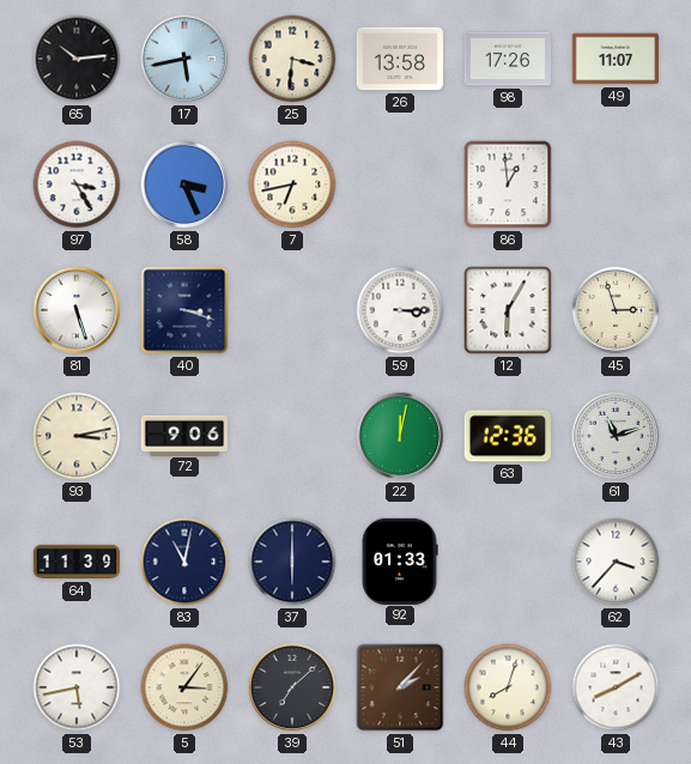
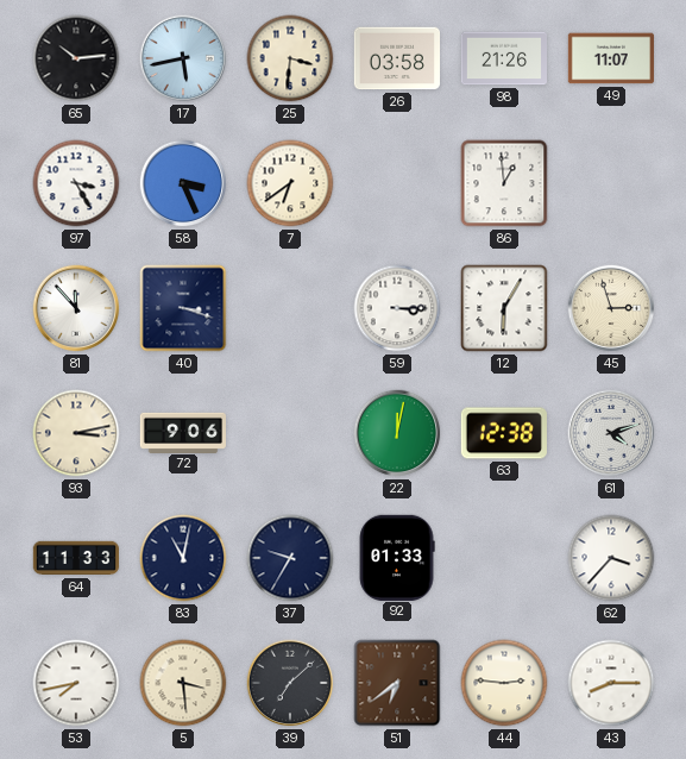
26: 13:58 -> 03:58
98: 17:26 -> 21:26
7: 6:43 -> 6:39
81: 5:27 -> 11:53
63: 12:36 -> 12:38
61: 11:12 -> 4:12
64: 11:39 -> 11:33
37: 6:00 -> 9:35
53: 5:43 -> 7:43
5: 3:06 -> 3:29
51: 2:07 -> 6:39
44: 8:03 -> 2:46
43: 8:10 -> 8:15
